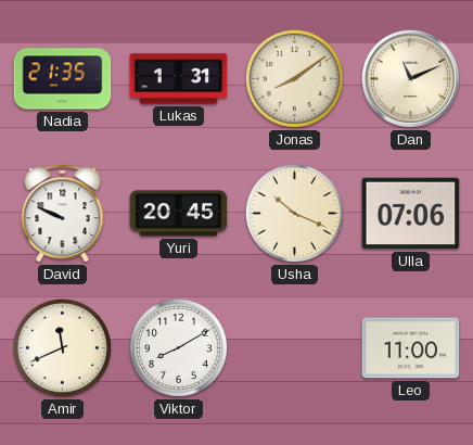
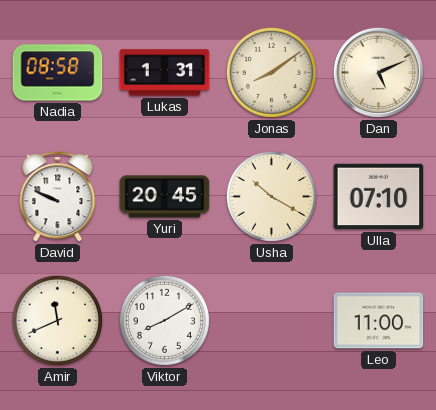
Nadia: 21:35 -> 08:58
Dan: 11:11 -> 5:11
Usha: 10:19 -> 10:20
Ulla: 07:06 -> 07:10
